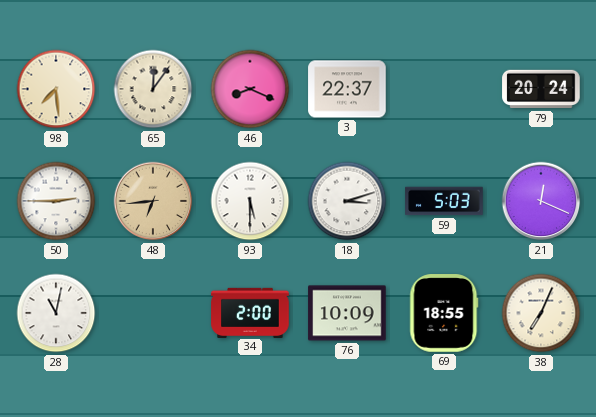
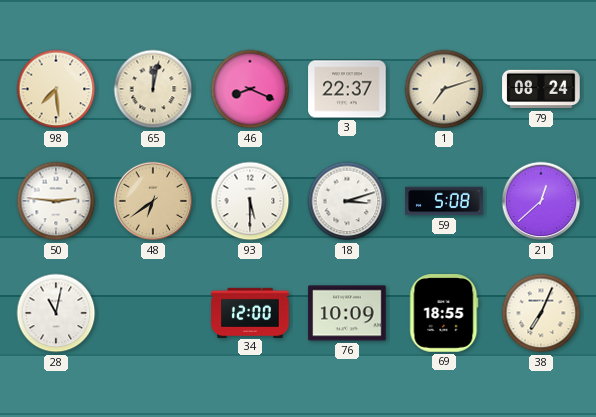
65: 12:06 -> 12:02
1: none -> 7:12
79: 20:24 -> 08:24
50: 2:45 -> 2:46
48: 6:44 -> 6:39
59: 5:03 -> 5:08
21: 12:19 -> 12:38
34: 2:00 -> 12:00
